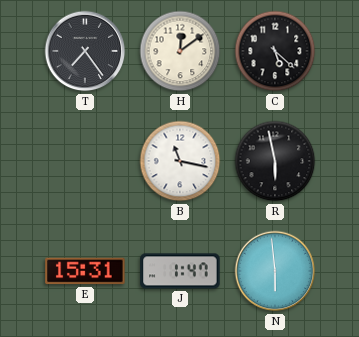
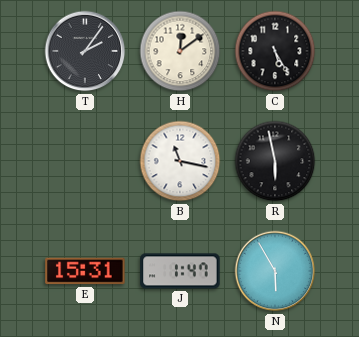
T: 7:24 -> 2:06
C: 5:22 -> 5:25
N: 5:59 -> 5:55
